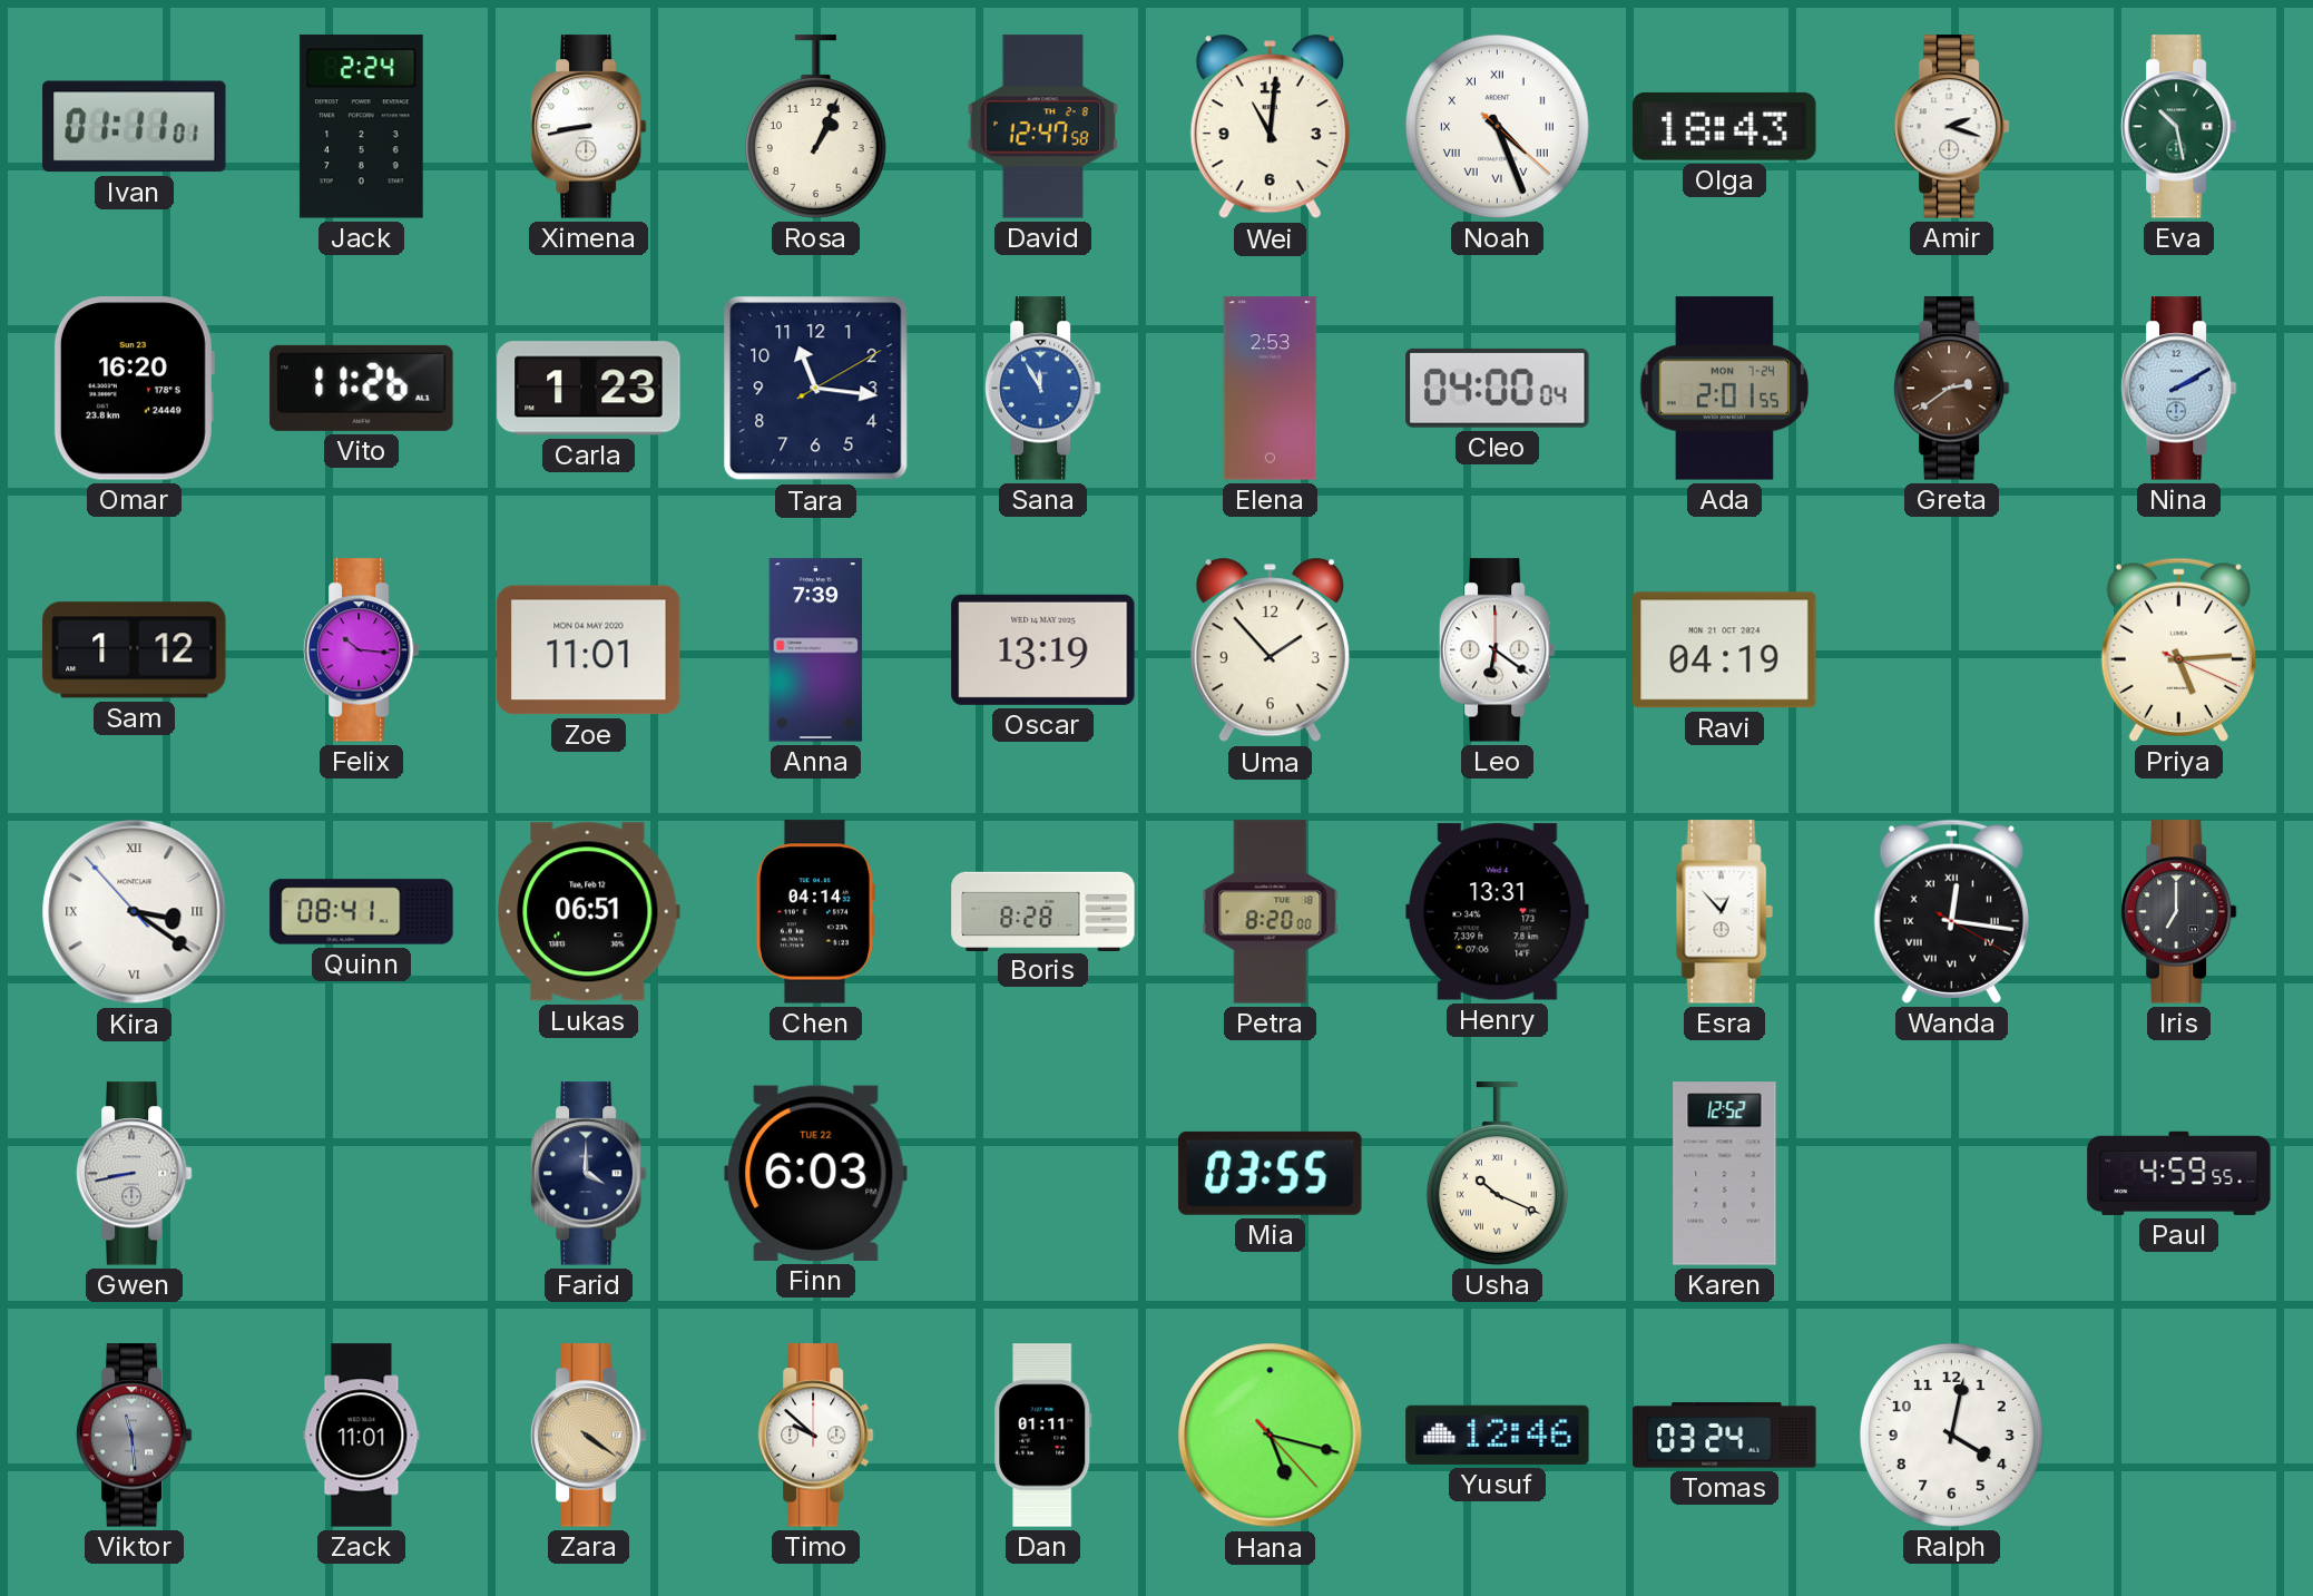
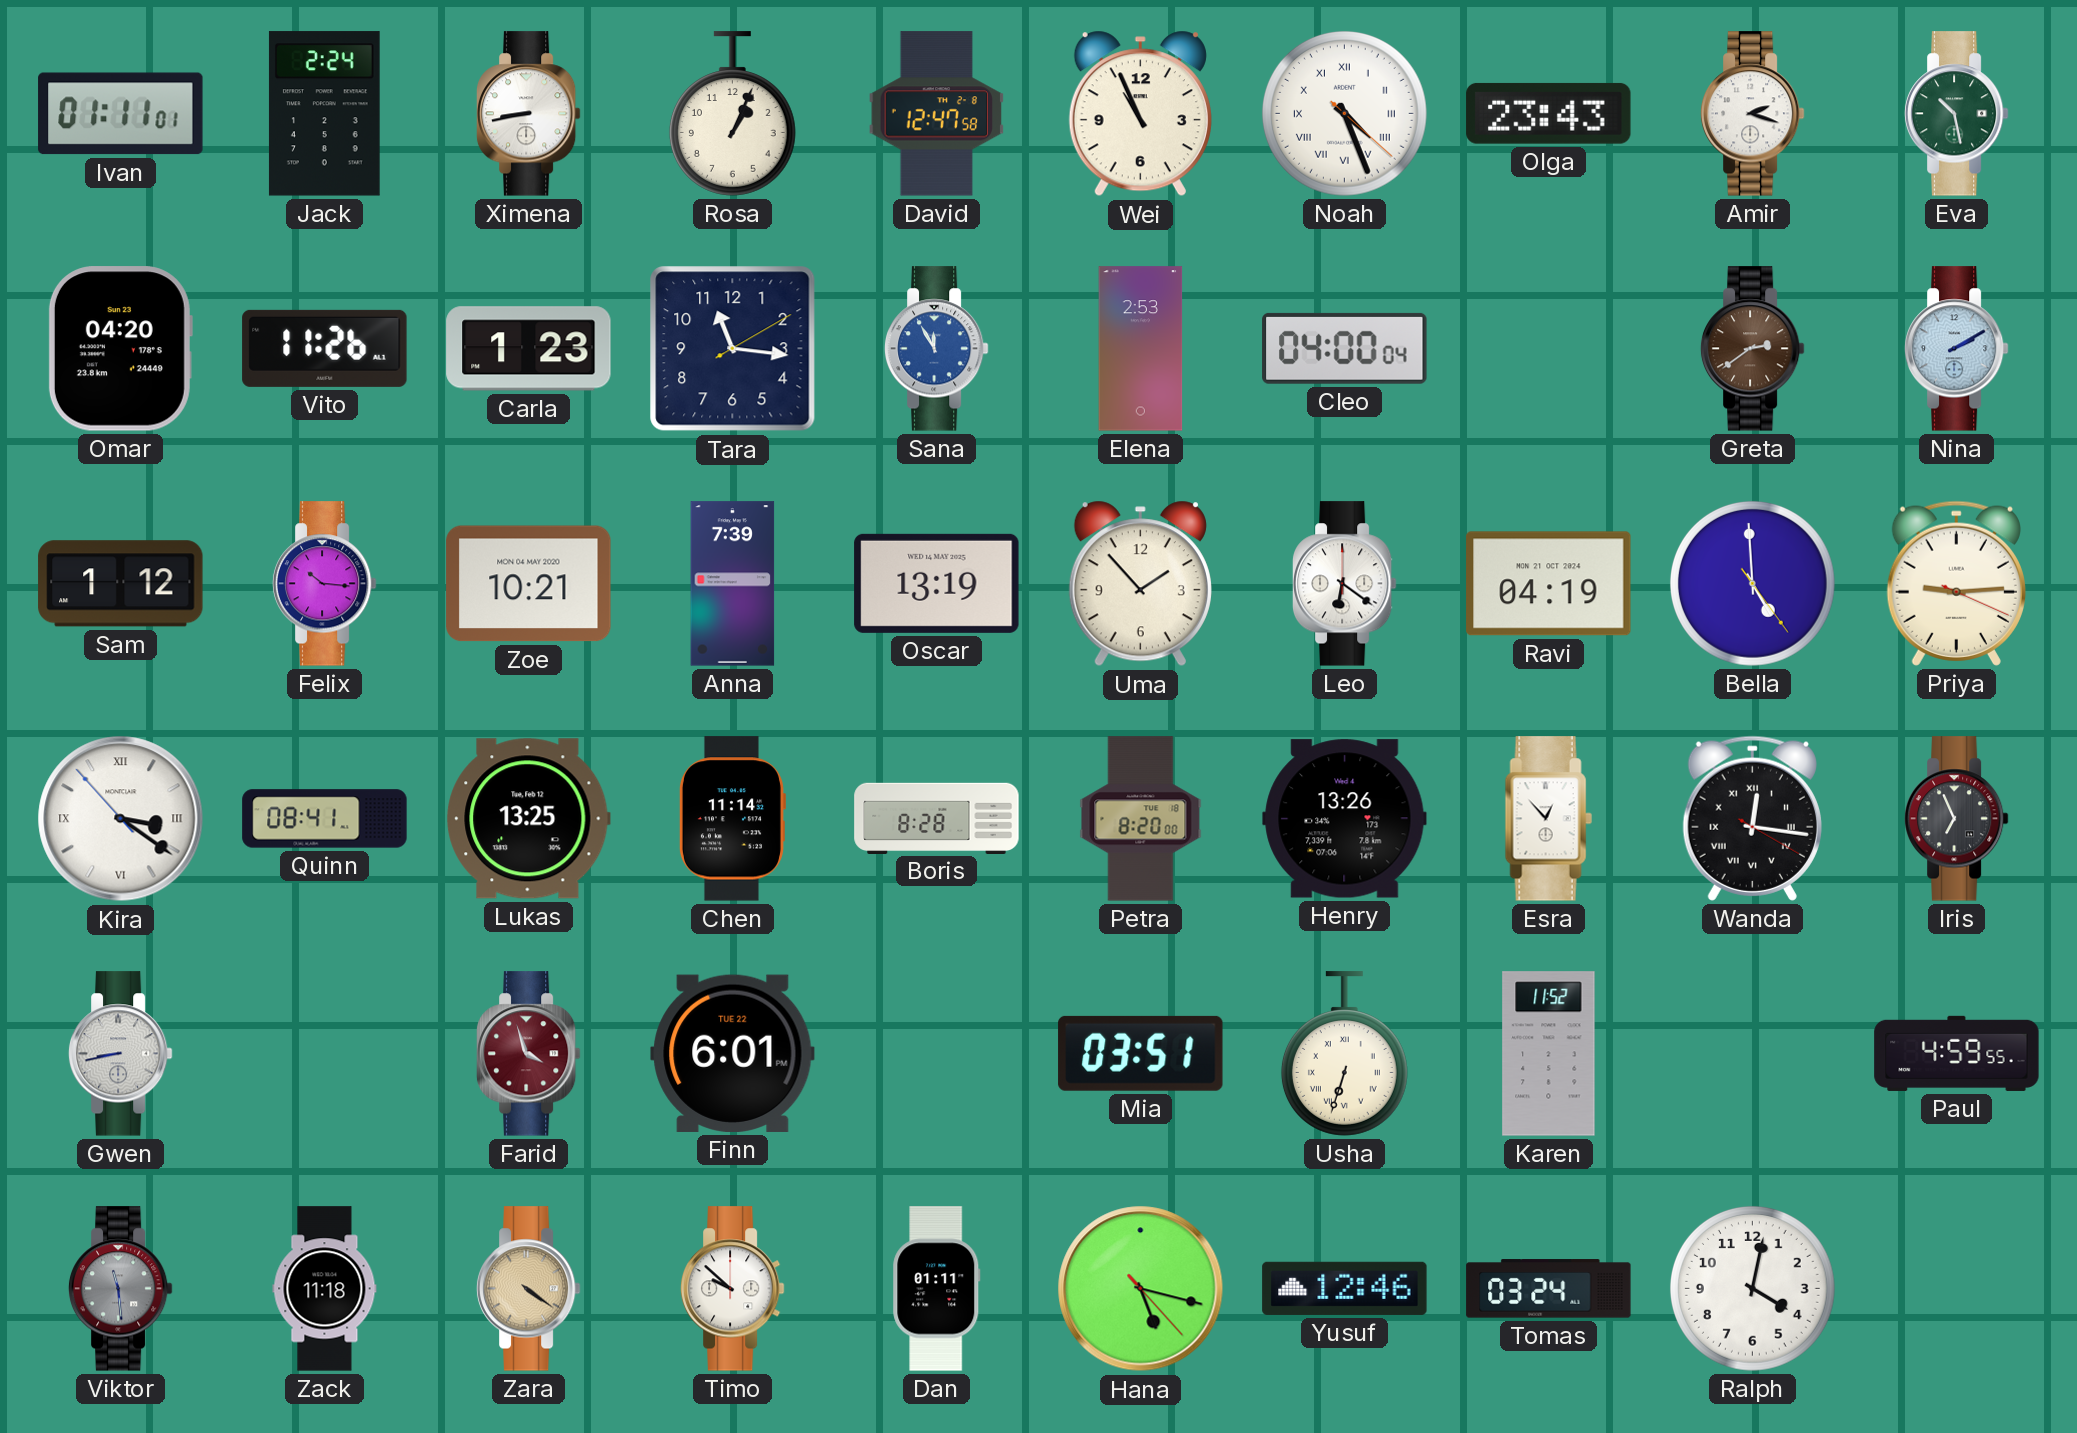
Wei: 11:01 -> 10:56
Olga: 18:43 -> 23:43
Omar: 16:20 -> 04:20
Ada: 2:01 -> none
Zoe: 11:01 -> 10:21
Bella: none -> 4:59
Priya: 5:14 -> 9:14
Lukas: 06:51 -> 13:25
Chen: 04:14 -> 11:14
Henry: 13:31 -> 13:26
Iris: 7:00 -> 6:56
Farid: 4:00 -> 3:57
Farid dial: navy -> burgundy
Finn: 6:03 -> 6:01
Mia: 03:55 -> 03:51
Usha: 10:19 -> 6:33
Karen: 12:52 -> 11:52
Zack: 11:01 -> 11:18
